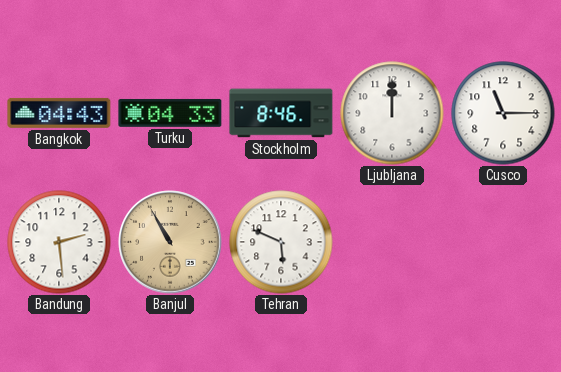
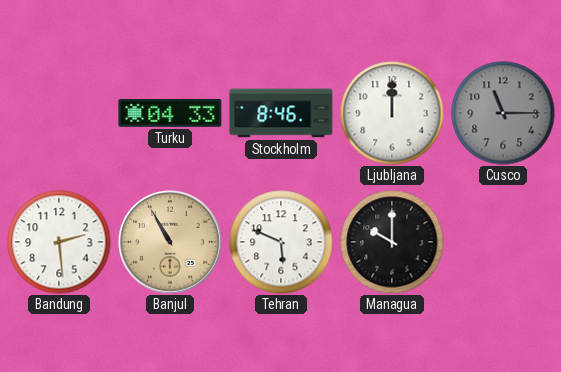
Bangkok: 04:43 -> none
Cusco dial: white -> grey
Managua: none -> 10:00
